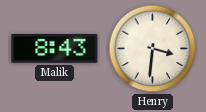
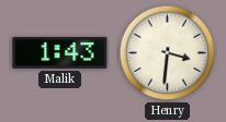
Malik: 8:43 -> 1:43
